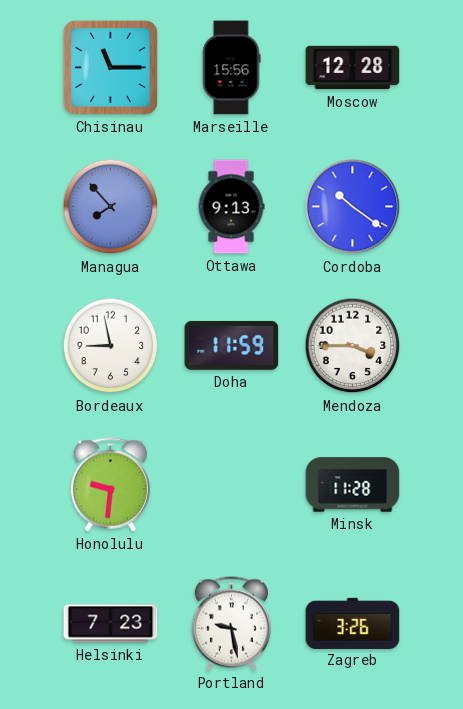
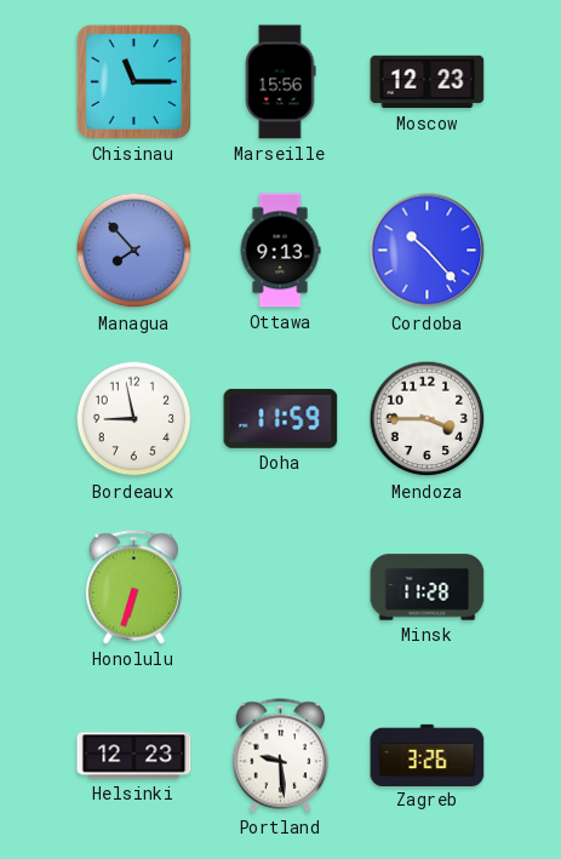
Moscow: 12:28 -> 12:23
Cordoba: 10:21 -> 10:23
Honolulu: 9:31 -> 6:33
Helsinki: 7:23 -> 12:23
Portland: 9:28 -> 9:29
